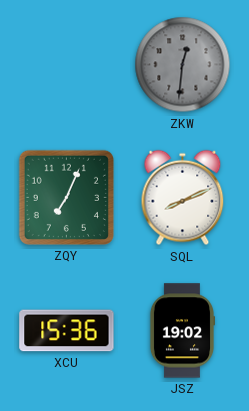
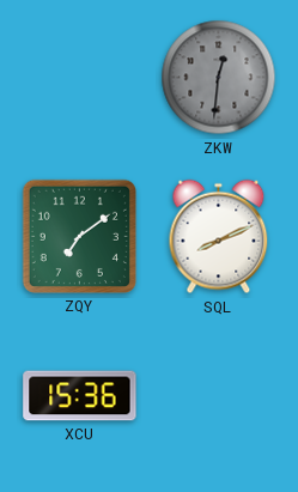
ZQY: 7:04 -> 7:09
JSZ: 19:02 -> none
